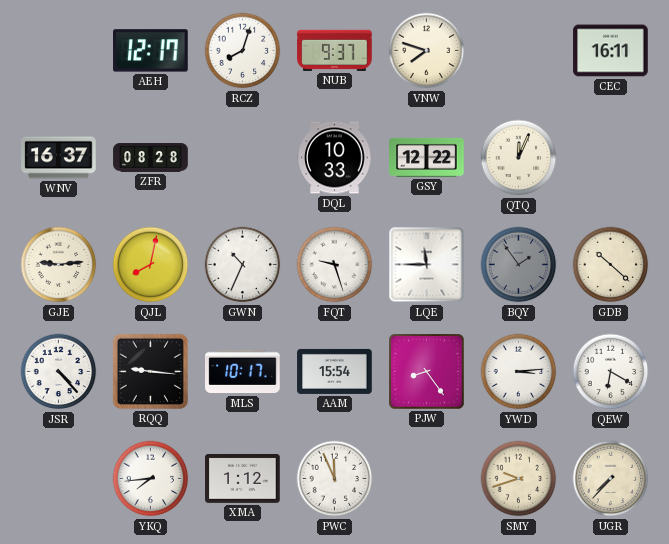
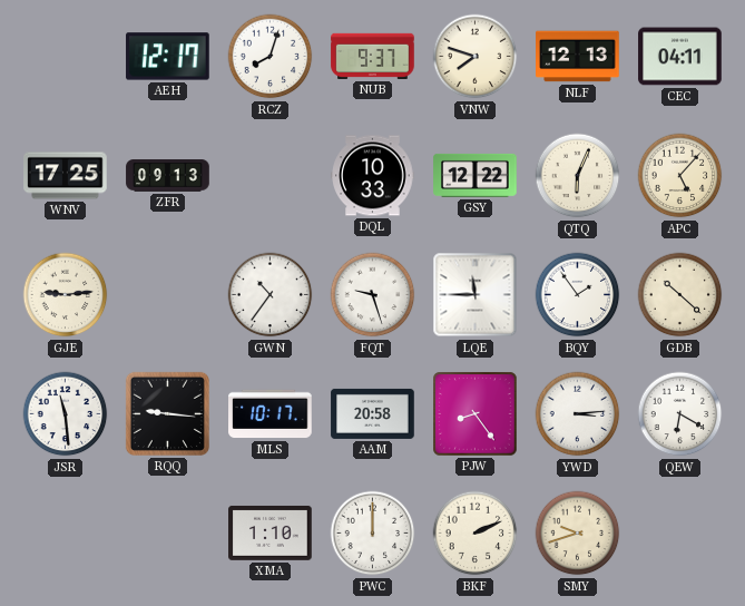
NLF: none -> 12:13
CEC: 16:11 -> 04:11
WNV: 16:37 -> 17:25
ZFR: 08:28 -> 09:13
QTQ: 12:04 -> 6:04
APC: none -> 5:07
QJL: 8:02 -> none
GWN: 10:34 -> 10:36
BQY dial: grey -> white
JSR: 4:23 -> 11:29
AAM: 15:54 -> 20:58
YKQ: 7:44 -> none
XMA: 1:12 -> 1:10
PWC: 11:56 -> 12:00
BKF: none -> 2:11
UGR: 7:37 -> none
